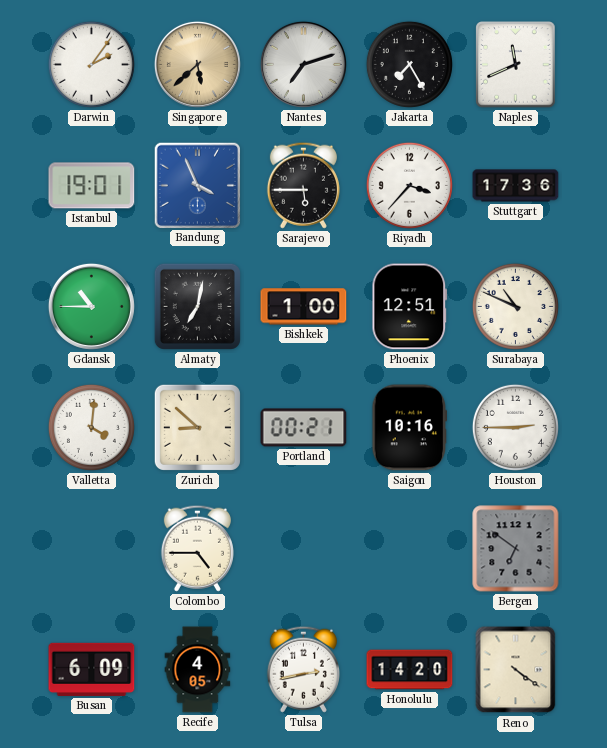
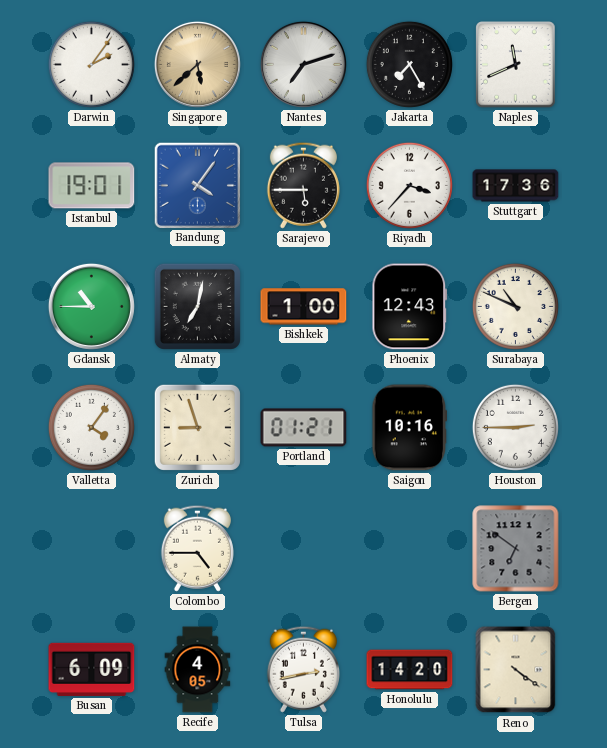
Bandung: 3:56 -> 4:06
Phoenix: 12:51 -> 12:43
Valletta: 4:01 -> 4:06
Zurich: 8:52 -> 8:57
Portland: 00:21 -> 01:21
